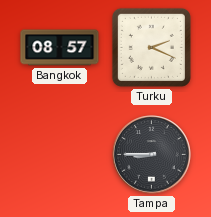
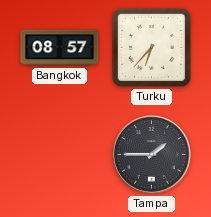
Turku: 2:19 -> 6:37
Tampa: 8:45 -> 1:45
